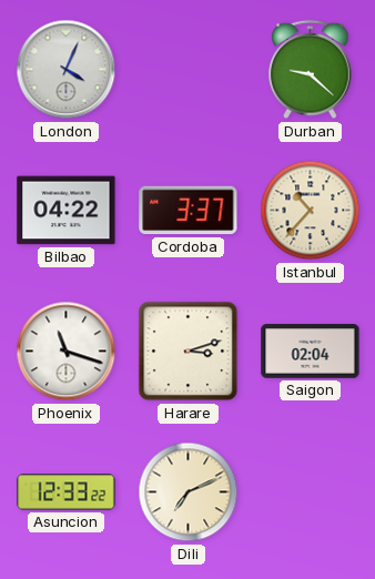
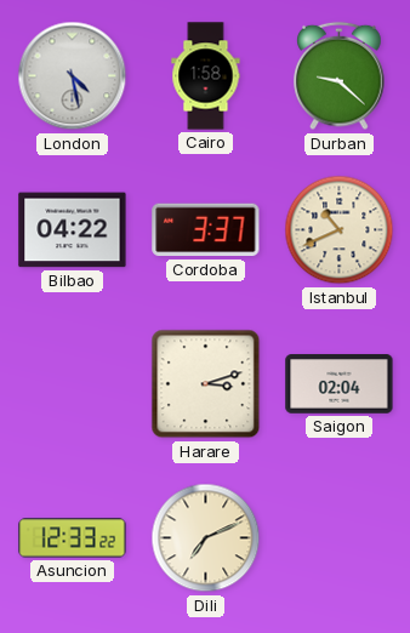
London: 4:04 -> 4:28
Cairo: none -> 1:58
Istanbul: 10:37 -> 10:41
Phoenix: 11:18 -> none
